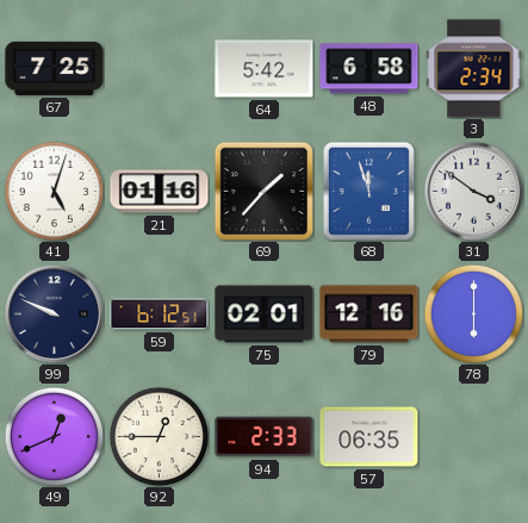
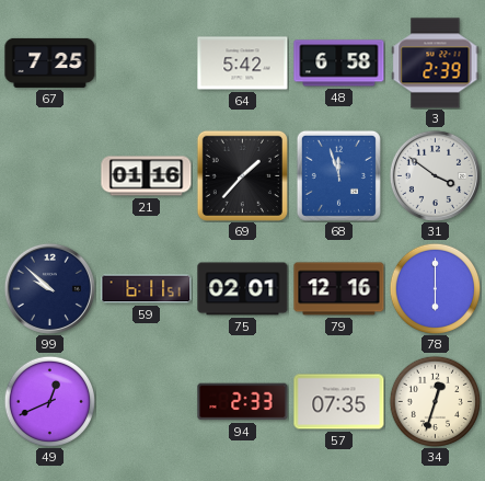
3: 2:34 -> 2:39
41: 5:03 -> none
99: 9:49 -> 9:52
59: 6:12 -> 6:11
92: 12:45 -> none
57: 06:35 -> 07:35
34: none -> 12:33
